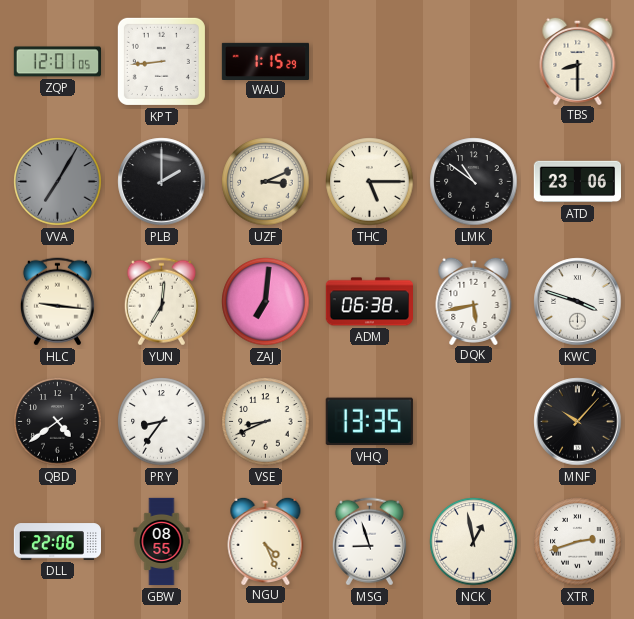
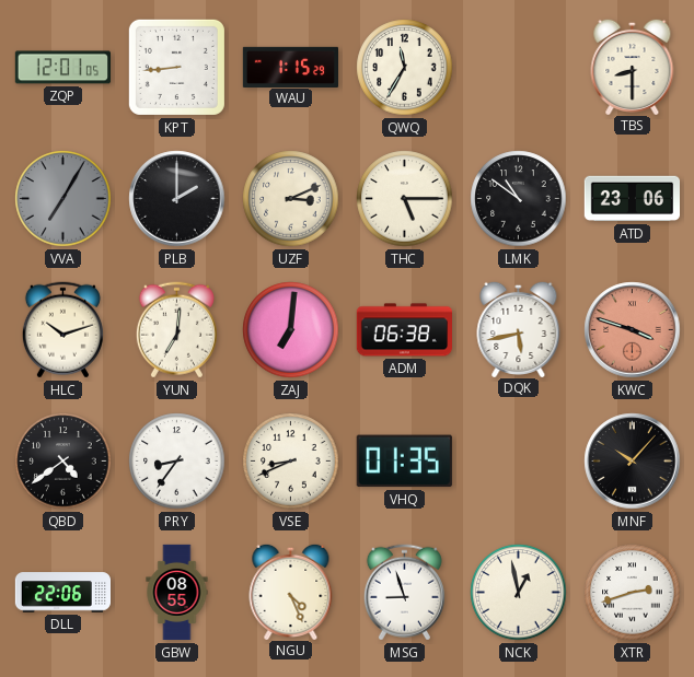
QWQ: none -> 11:35
HLC: 9:16 -> 10:12
KWC dial: white -> salmon
VHQ: 13:35 -> 01:35
